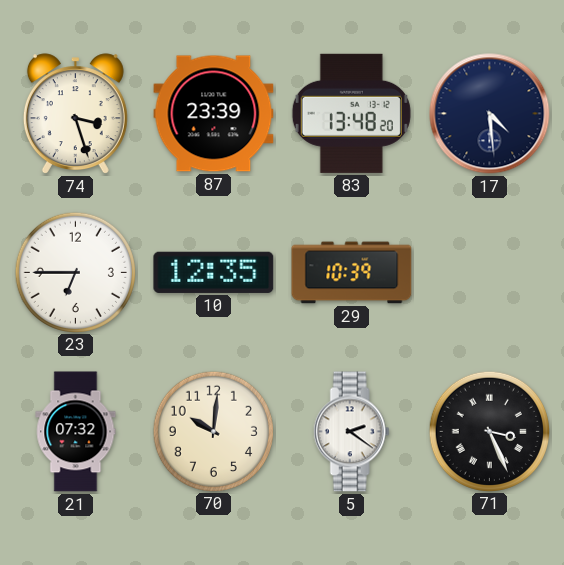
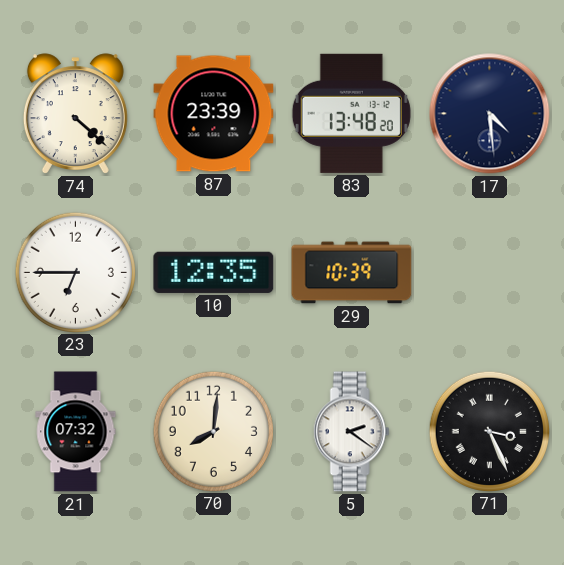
74: 3:27 -> 4:22
70: 10:01 -> 8:01
